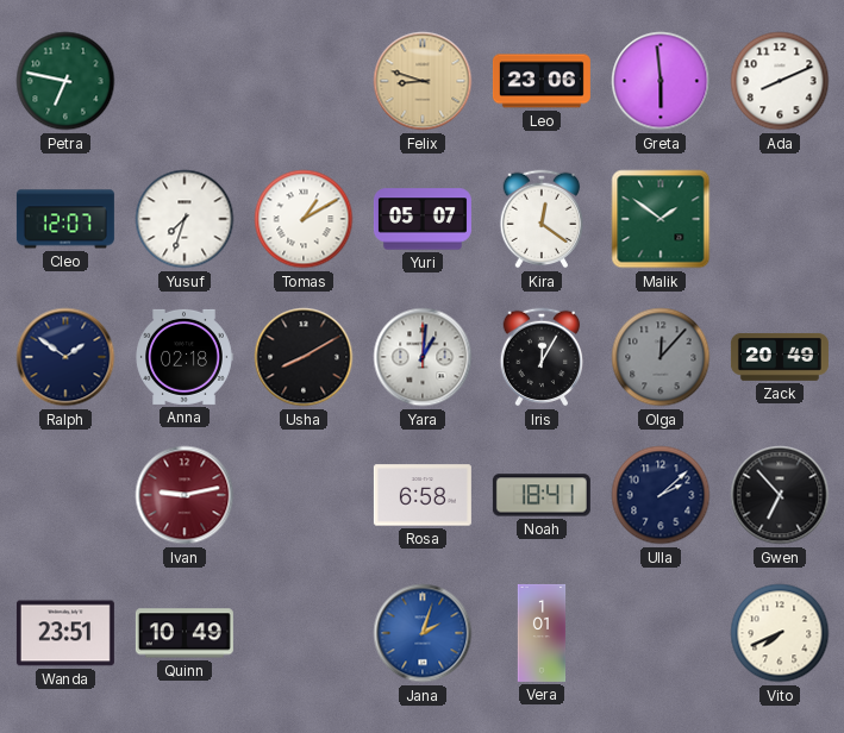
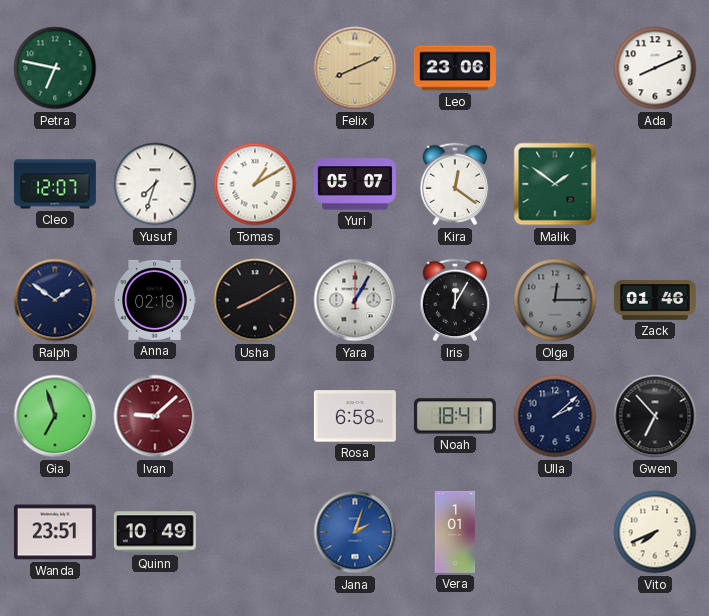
Felix: 8:48 -> 8:11
Greta: 5:59 -> none
Yara: 1:01 -> 1:05
Olga: 12:07 -> 12:15
Zack: 20:49 -> 01:46
Gia: none -> 6:57
Ivan: 9:13 -> 9:08
